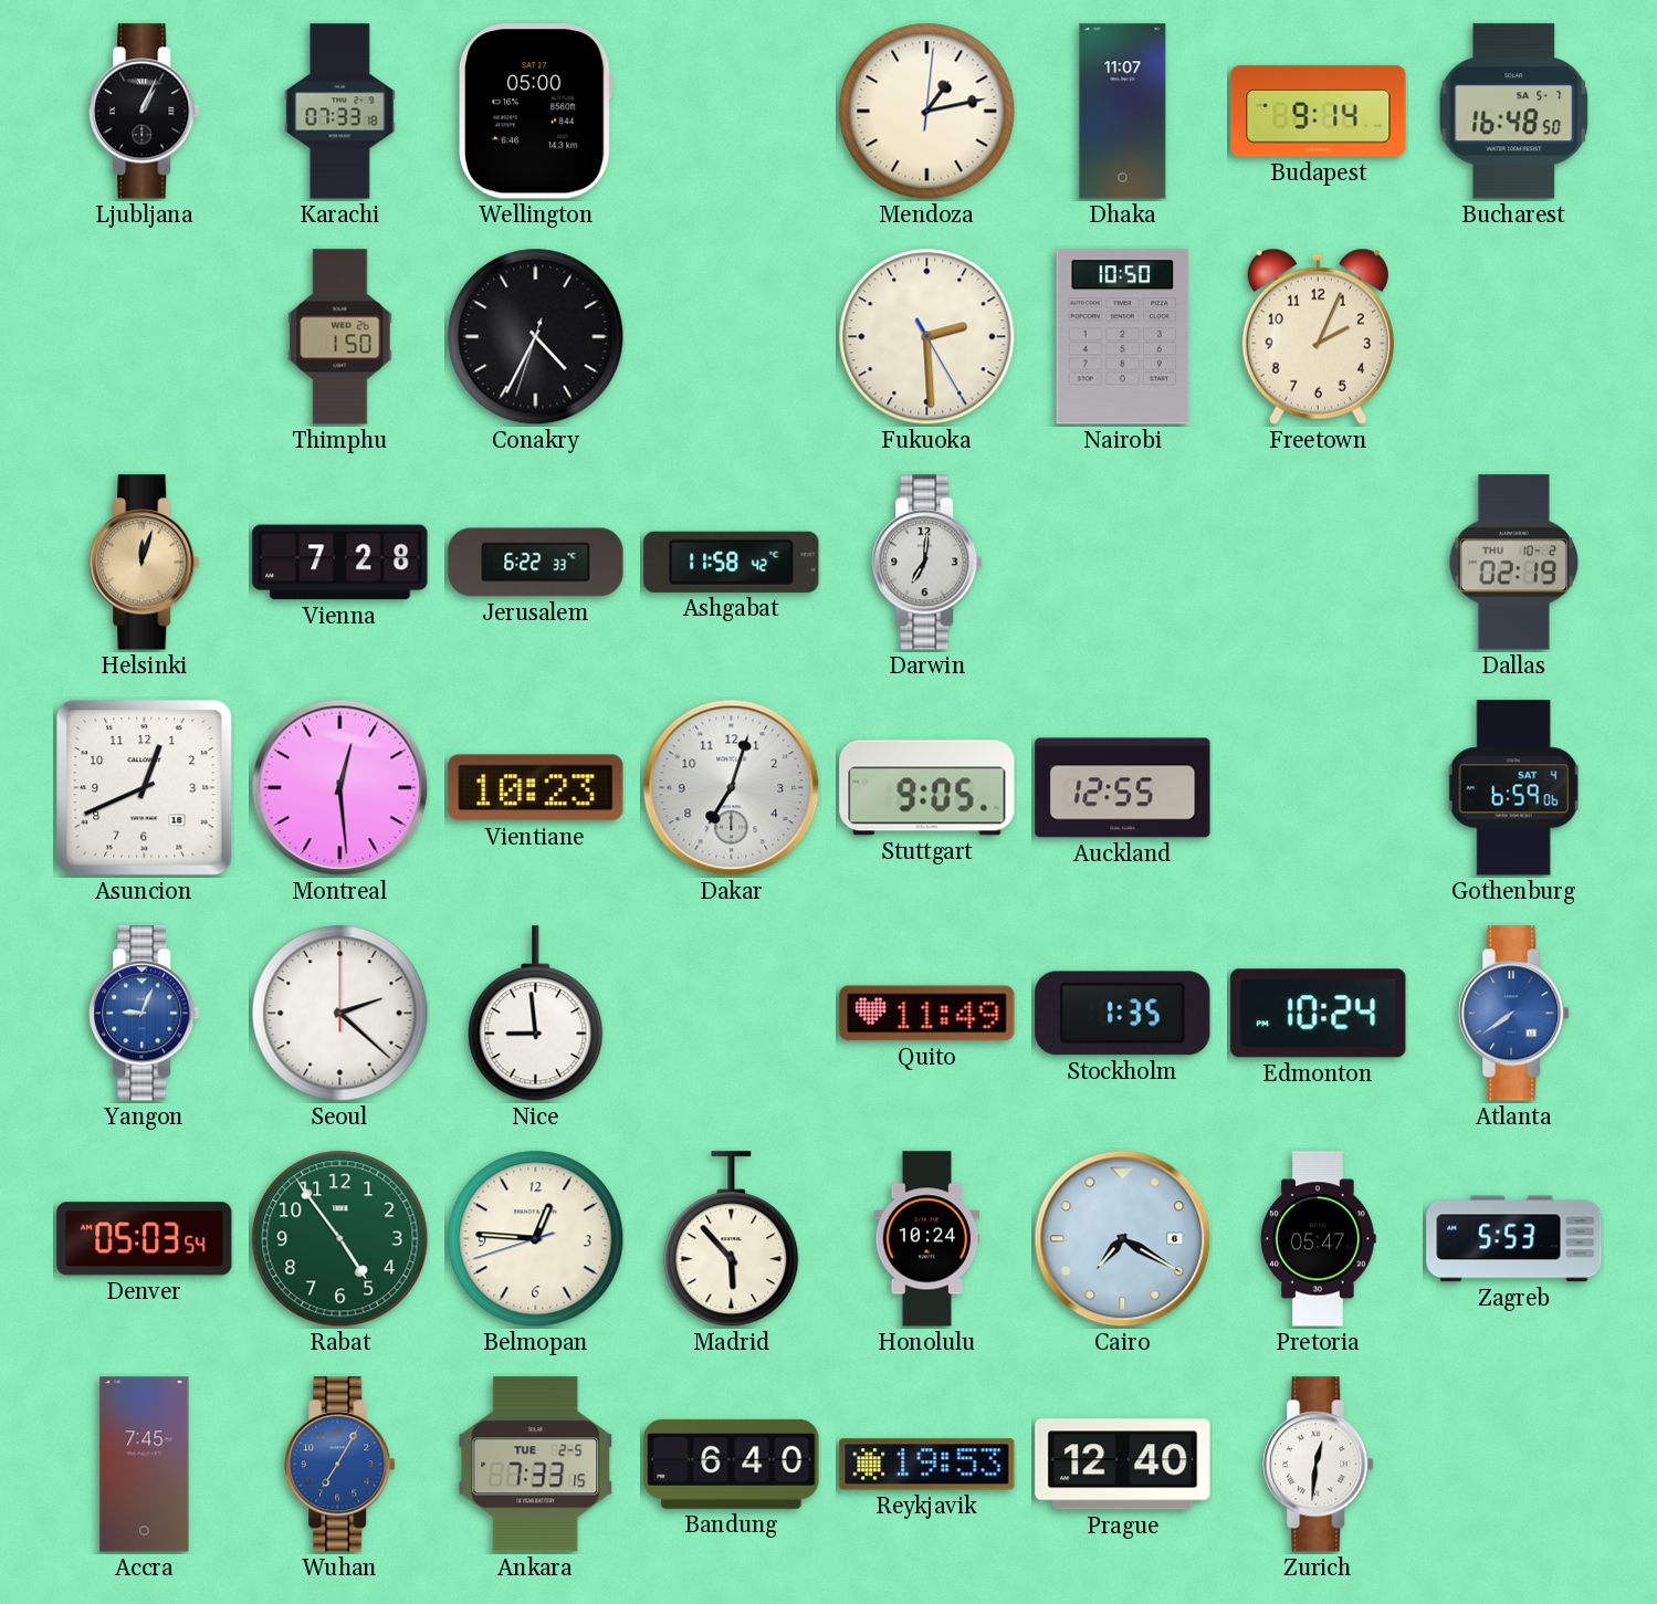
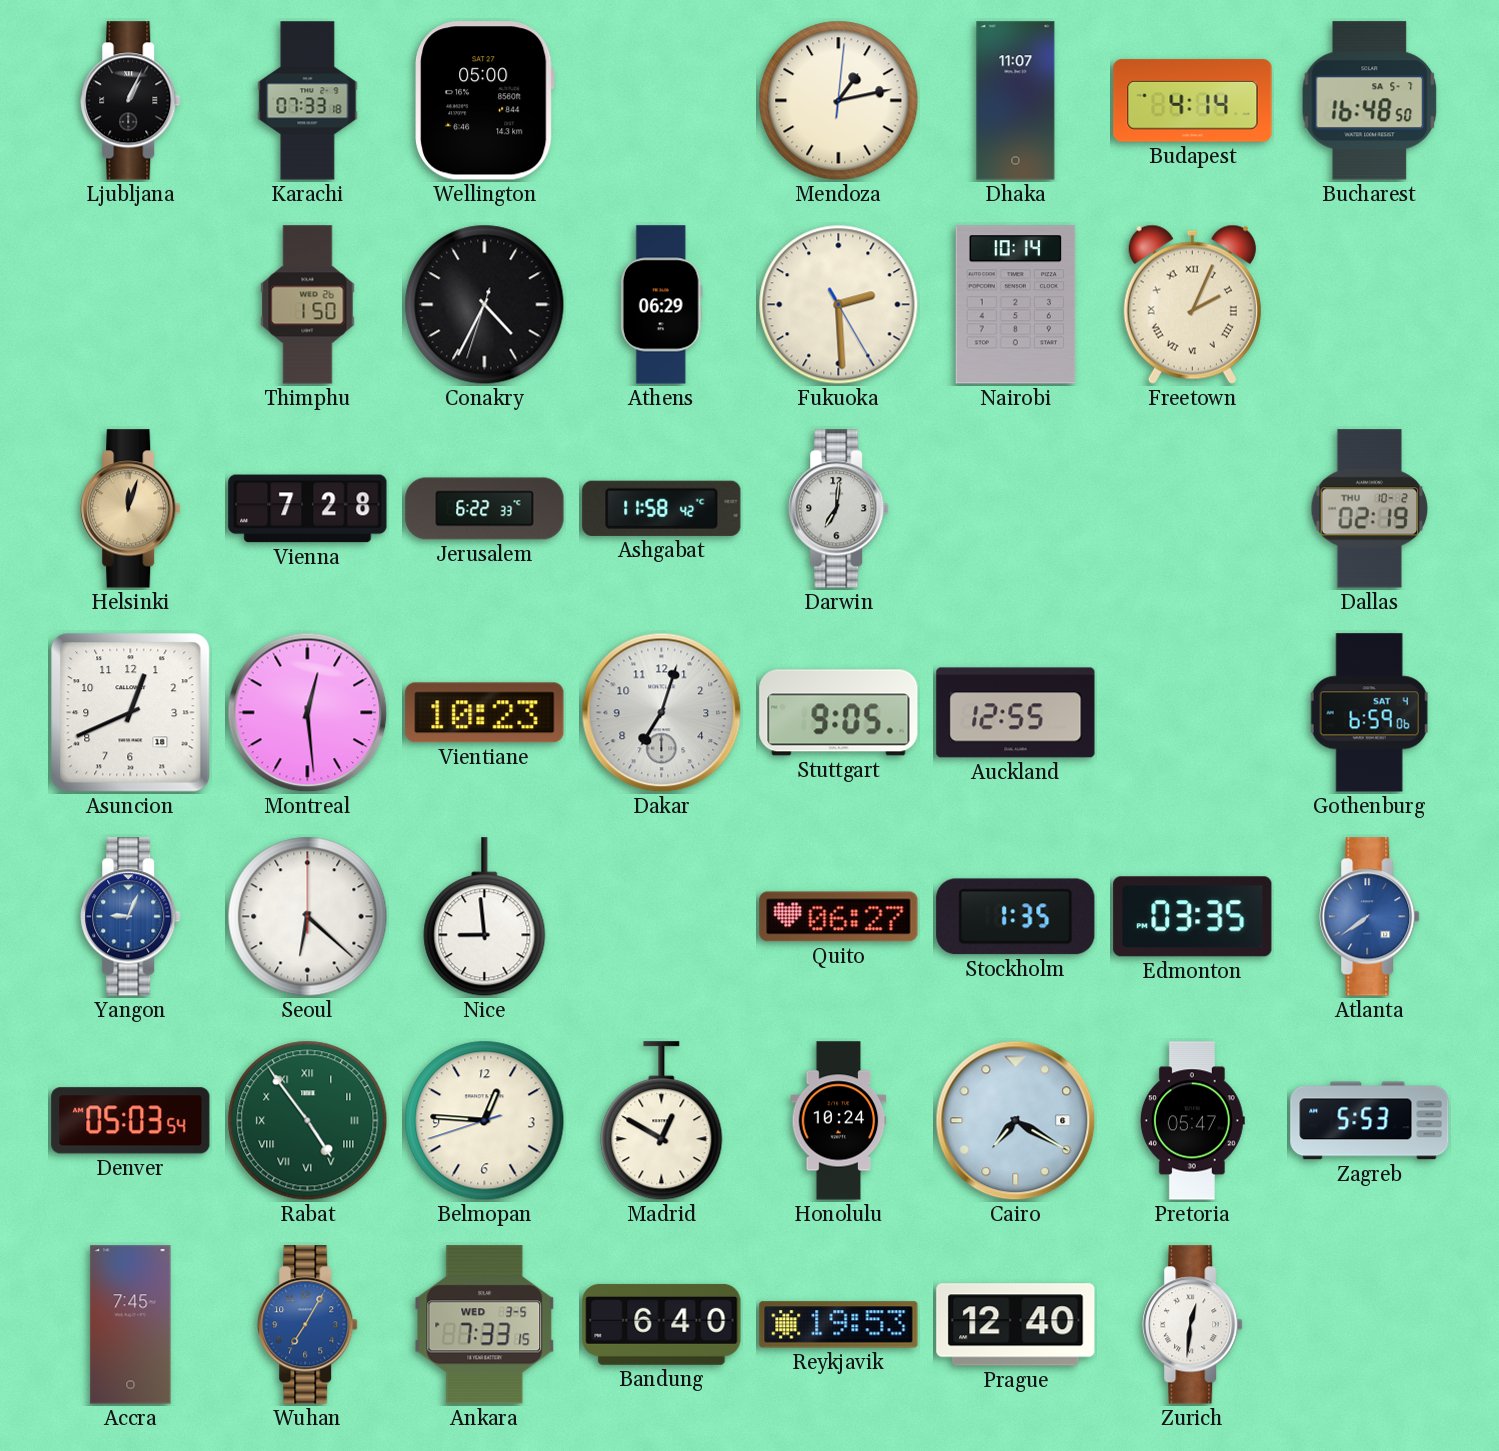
Budapest: 9:14 -> 4:14
Athens: none -> 06:29
Nairobi: 10:50 -> 10:14
Freetown numerals: Arabic -> Roman
Seoul: 2:22 -> 6:22
Quito: 11:49 -> 06:27
Edmonton: 10:24 -> 03:35
Rabat numerals: Arabic -> Roman
Madrid: 5:53 -> 12:50
Ankara date: TUE 2-5 -> WED 3-5
